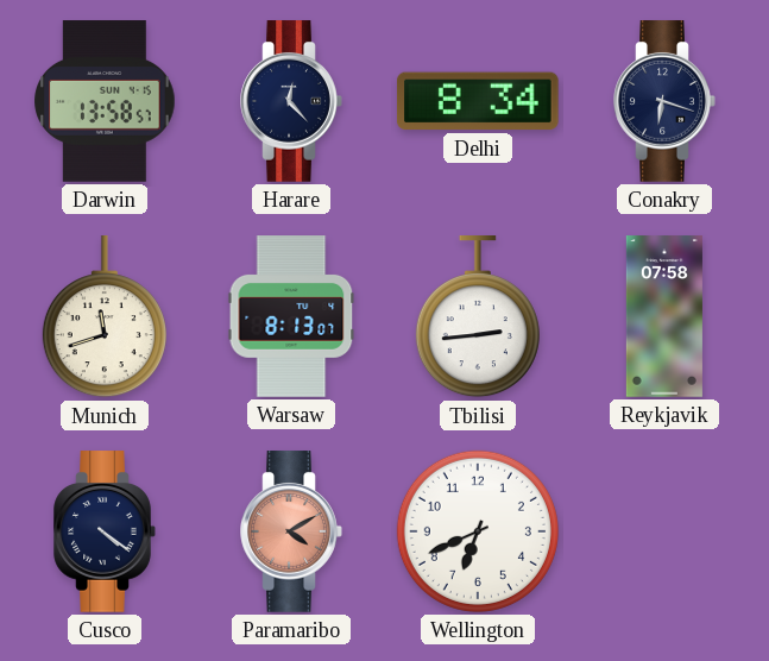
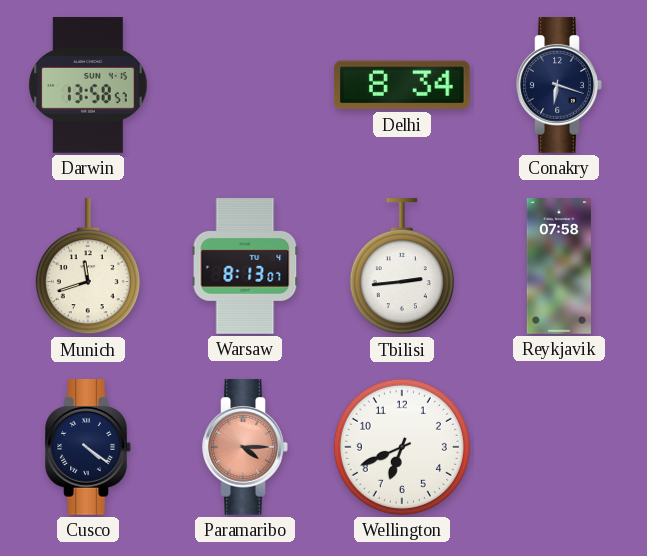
Harare: 12:23 -> none
Paramaribo: 4:10 -> 4:15
